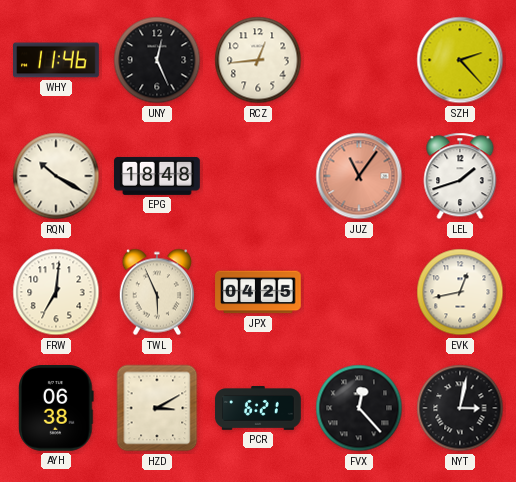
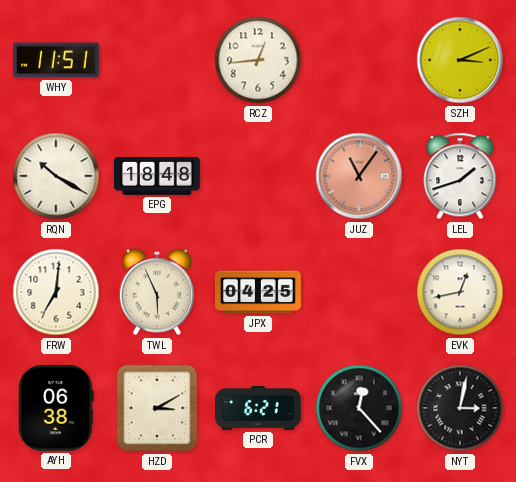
WHY: 11:46 -> 11:51
UNY: 12:26 -> none
SZH: 2:23 -> 3:11
